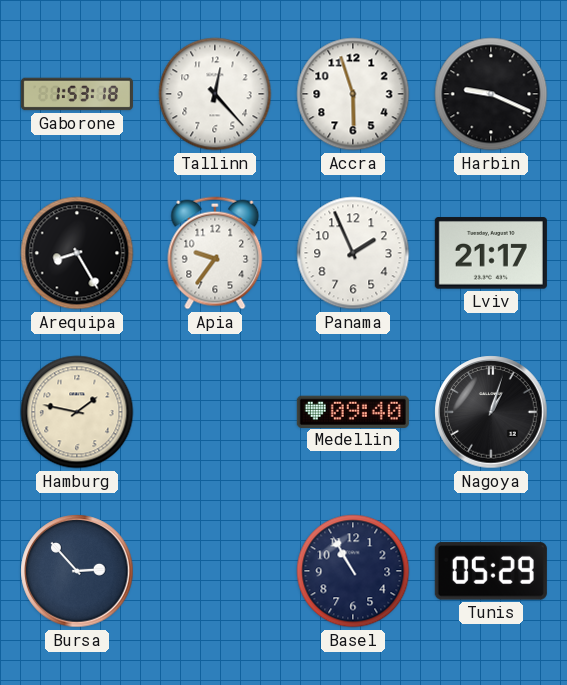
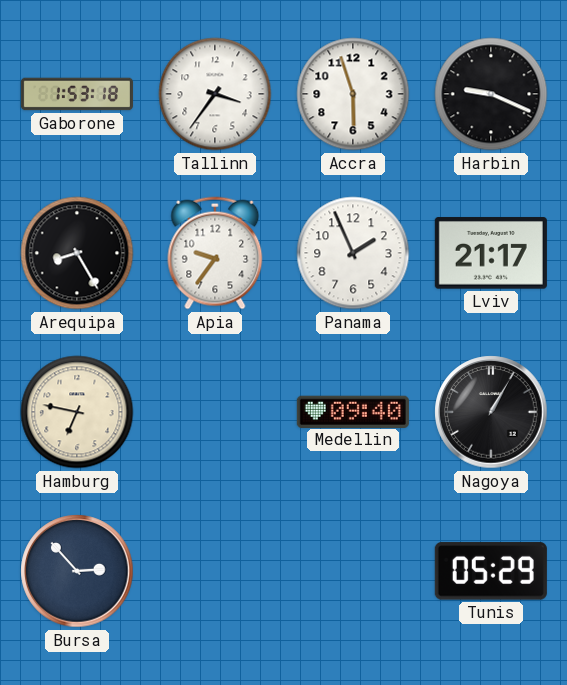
Tallinn: 12:23 -> 3:36
Hamburg: 1:47 -> 6:47
Nagoya: 1:03 -> 1:05
Basel: 10:55 -> none
